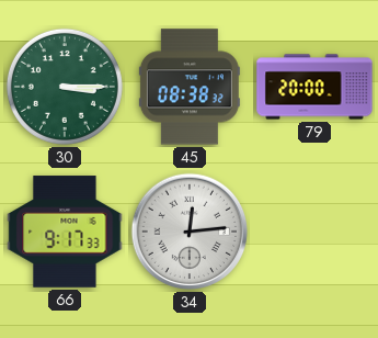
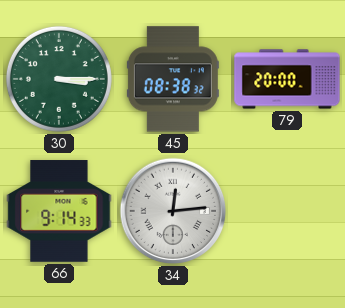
66: 9:17 -> 9:14
